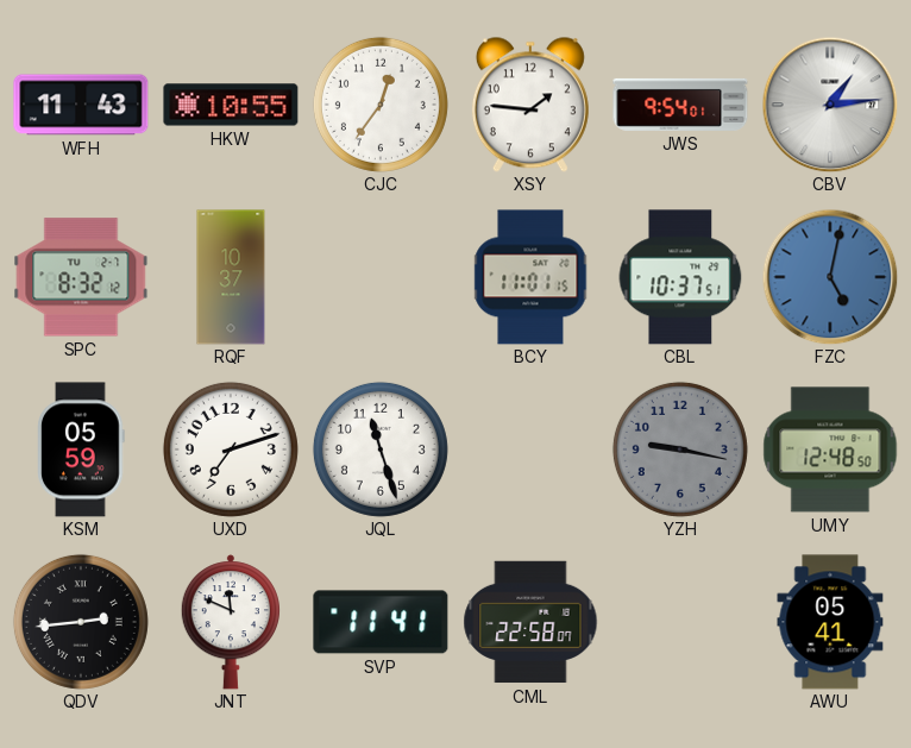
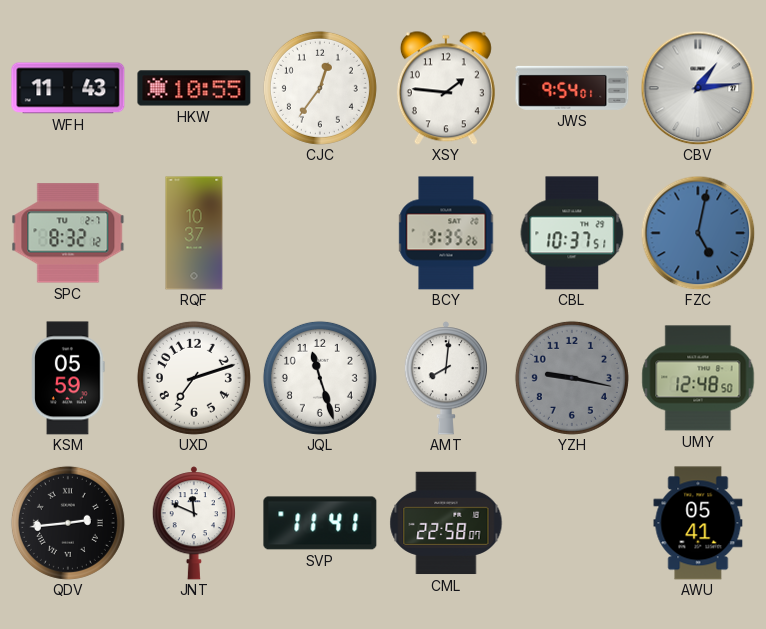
BCY: 11:01 -> 3:35
AMT: none -> 8:01
